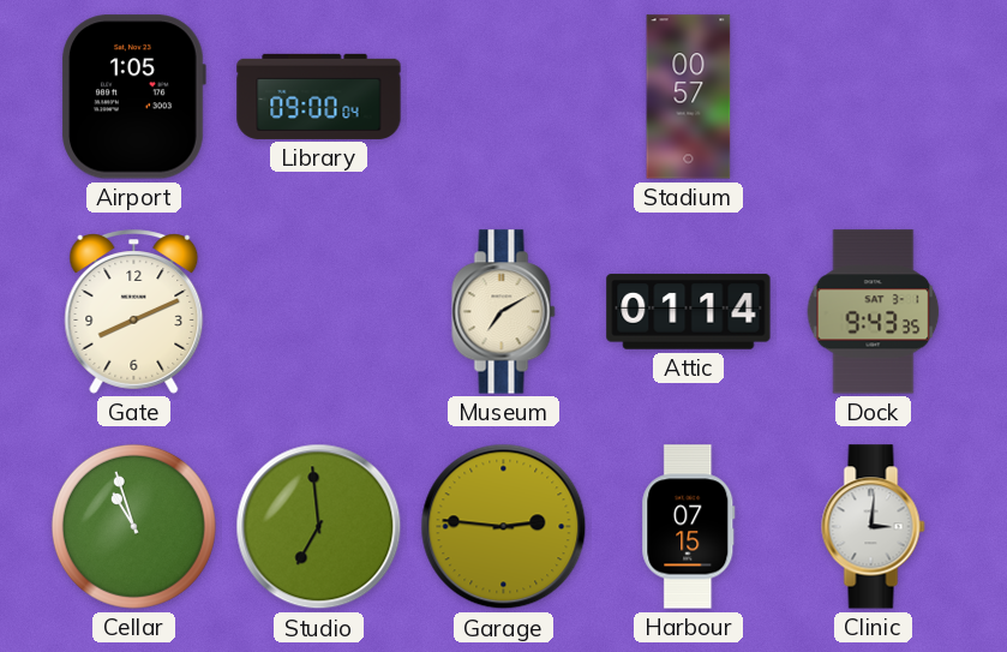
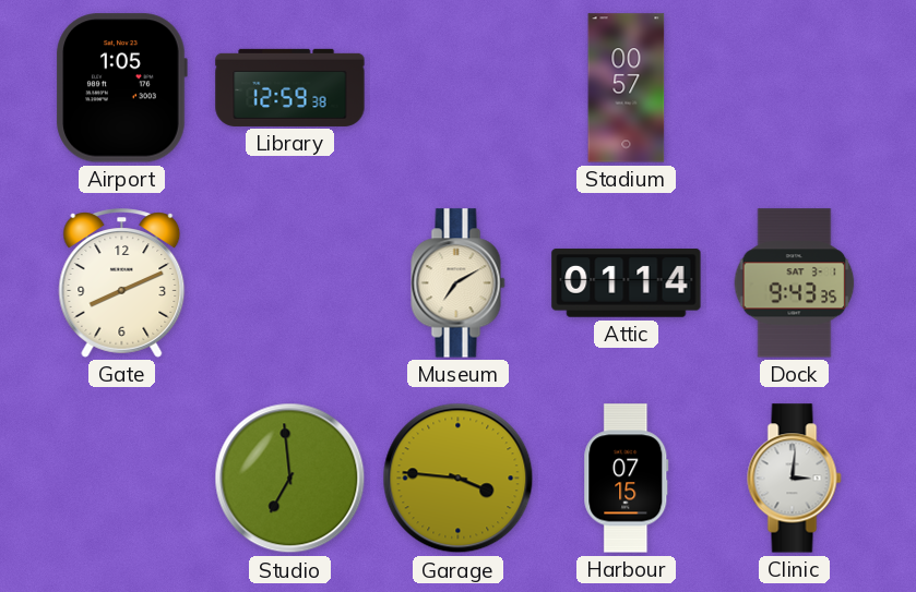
Library: 09:00 -> 12:59
Cellar: 10:57 -> none
Garage: 2:46 -> 3:46
